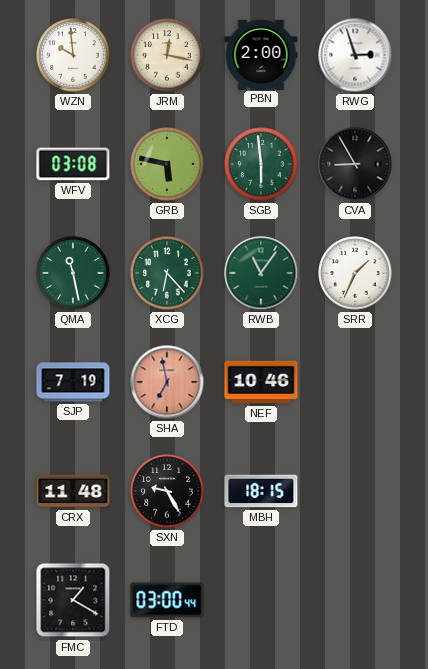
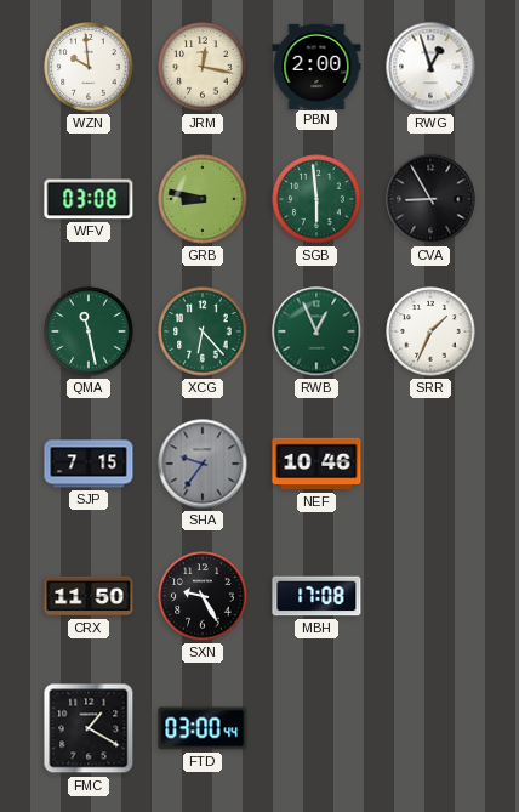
RWG: 2:57 -> 12:57
GRB: 5:47 -> 8:47
RWB: 11:06 -> 12:56
SJP: 7:19 -> 7:15
SHA: 6:58 -> 9:36
SHA dial: salmon -> grey
CRX: 11:48 -> 11:50
MBH: 18:15 -> 17:08
